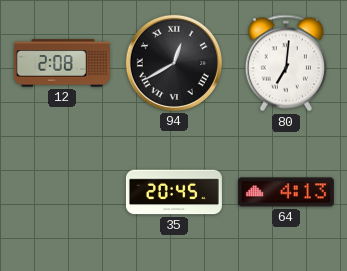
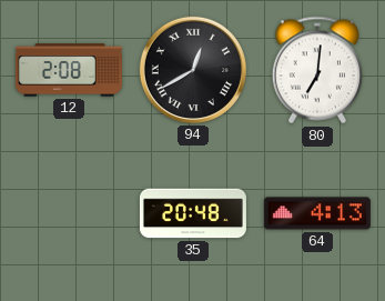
35: 20:45 -> 20:48
